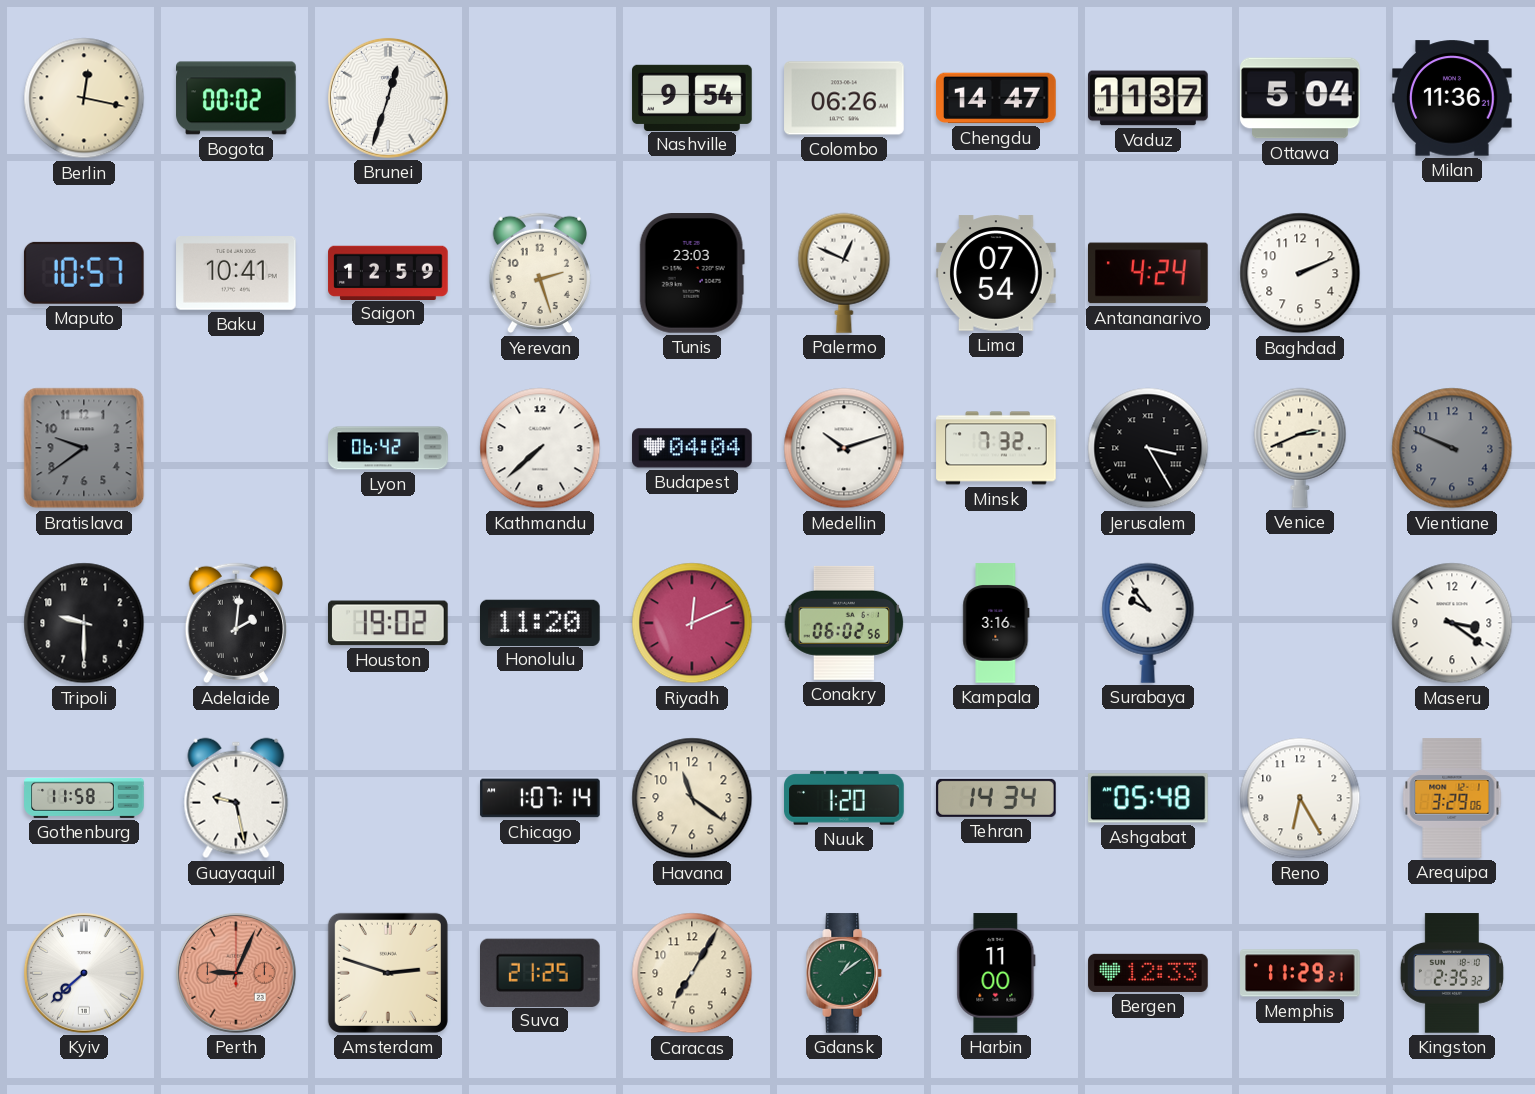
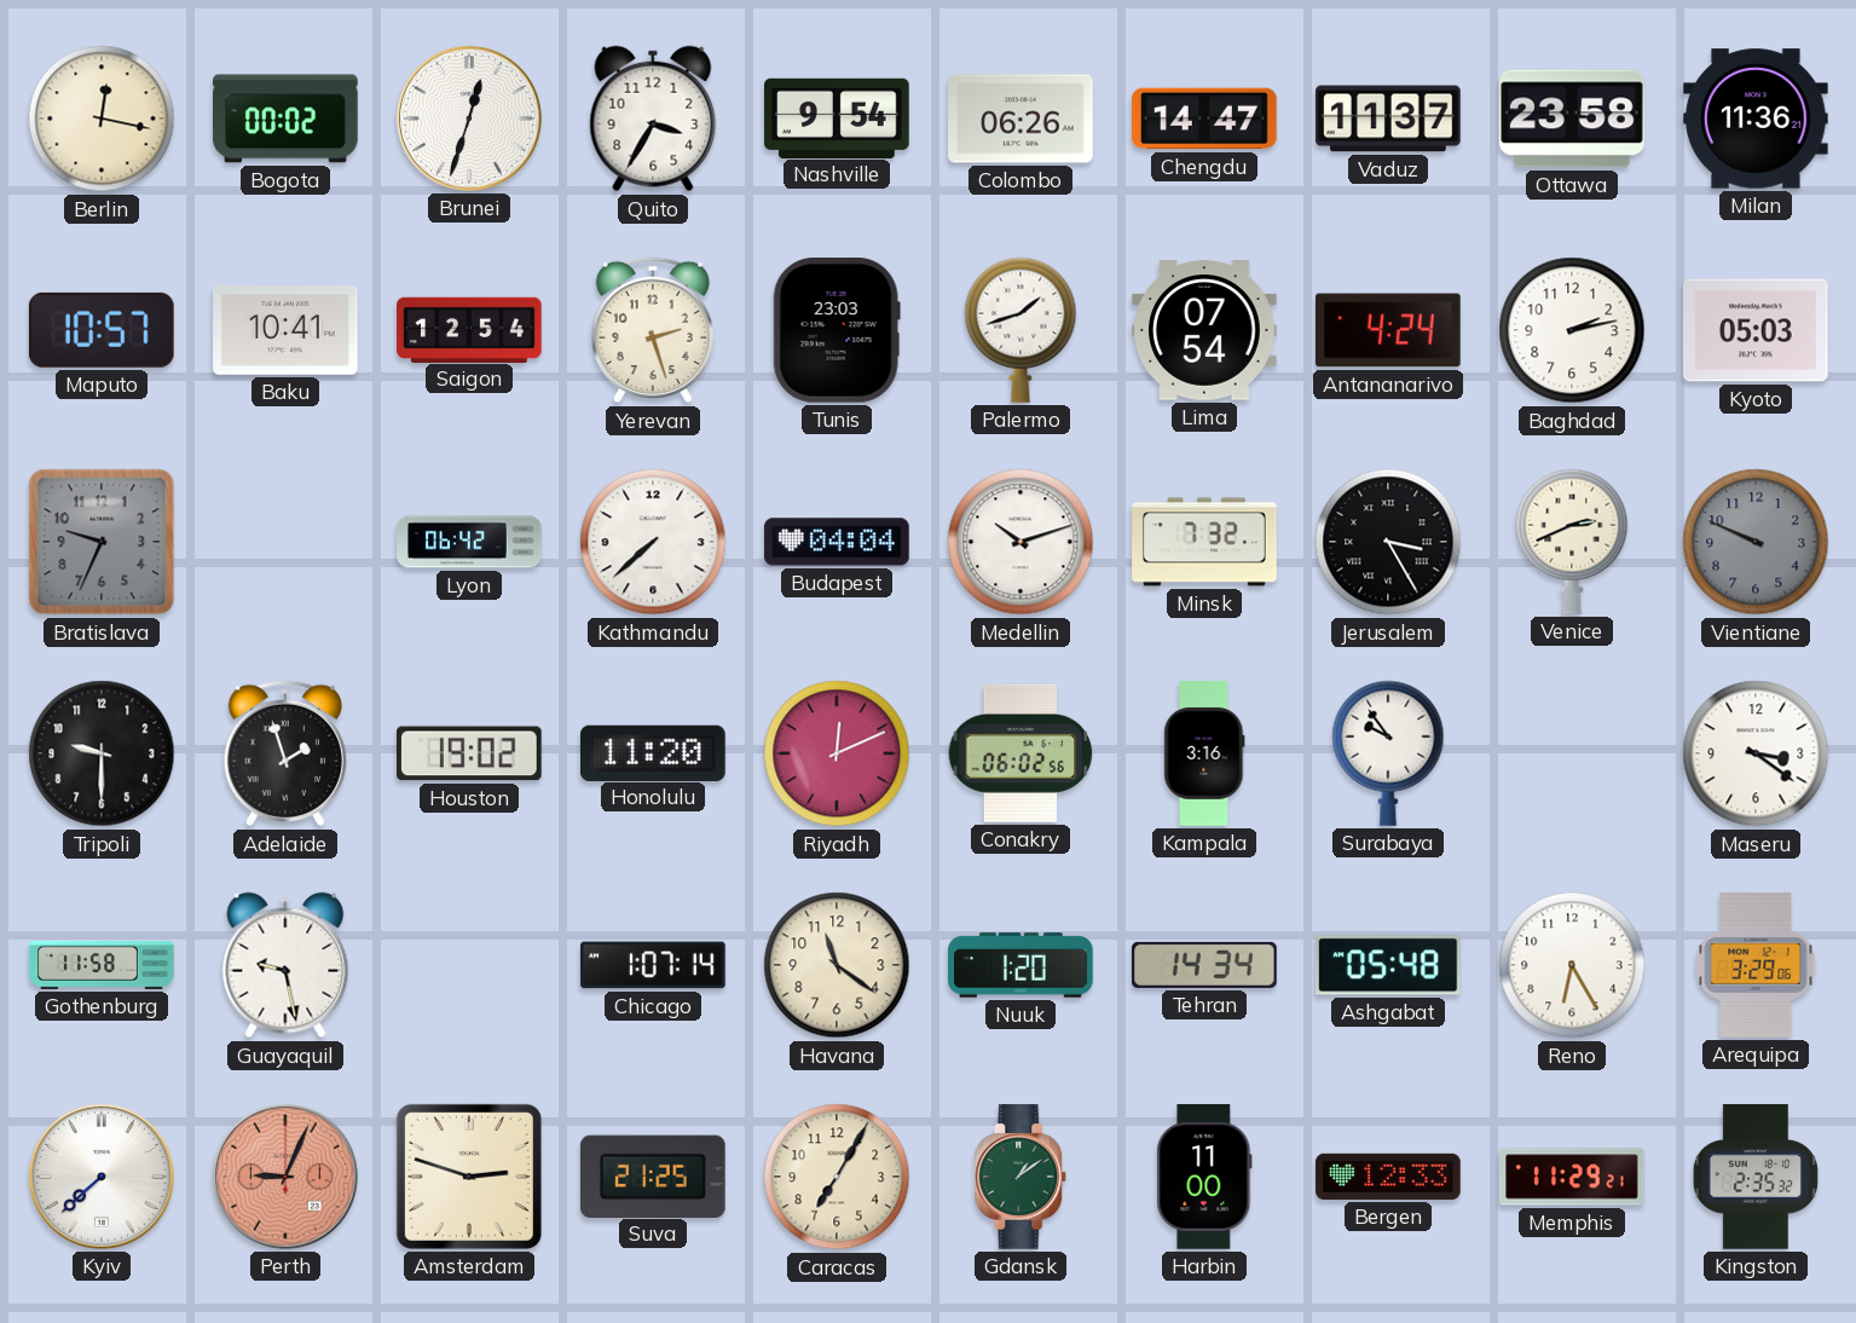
Quito: none -> 3:35
Ottawa: 5:04 -> 23:58
Saigon: 12:59 -> 12:54
Palermo: 12:49 -> 1:42
Baghdad: 2:11 -> 2:13
Kyoto: none -> 05:03
Bratislava: 9:39 -> 9:34
Adelaide: 2:01 -> 1:57
